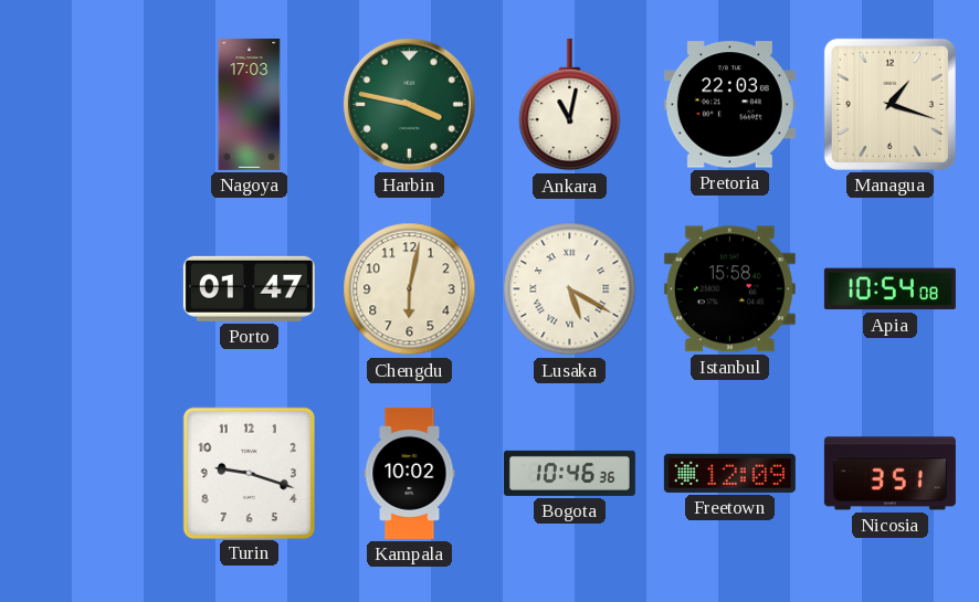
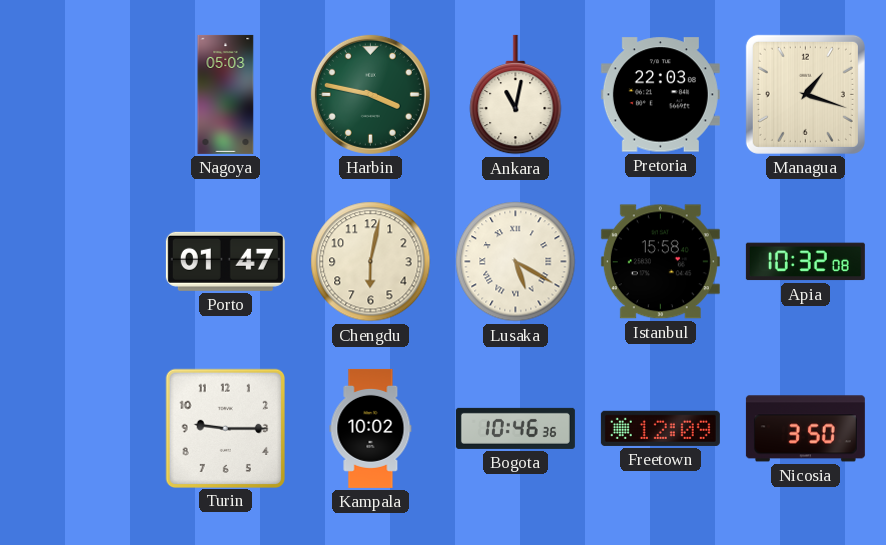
Nagoya: 17:03 -> 05:03
Apia: 10:54 -> 10:32
Turin: 9:18 -> 9:15
Nicosia: 3:51 -> 3:50
